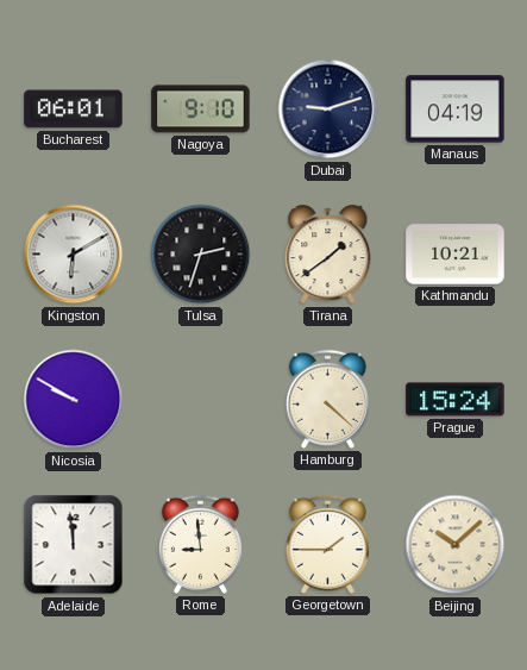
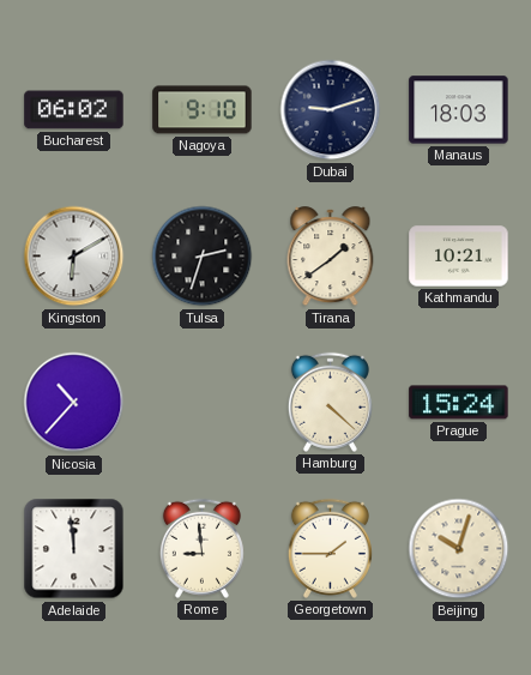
Bucharest: 06:01 -> 06:02
Manaus: 04:19 -> 18:03
Nicosia: 9:50 -> 10:37
Beijing: 10:08 -> 10:03
